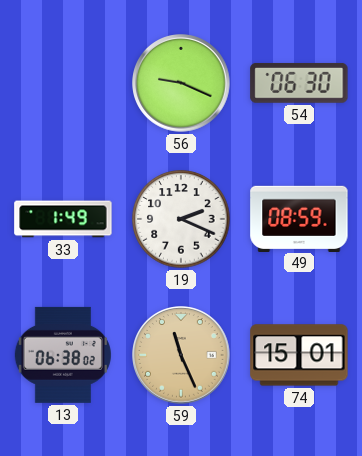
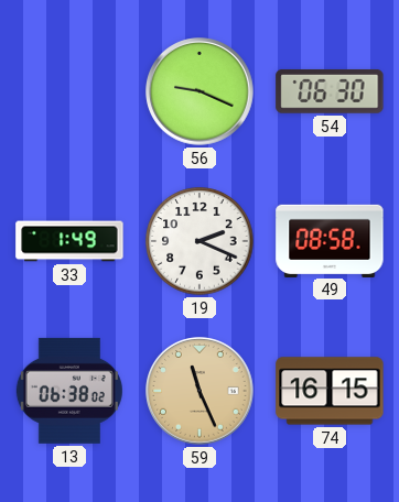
49: 08:59 -> 08:58
74: 15:01 -> 16:15
